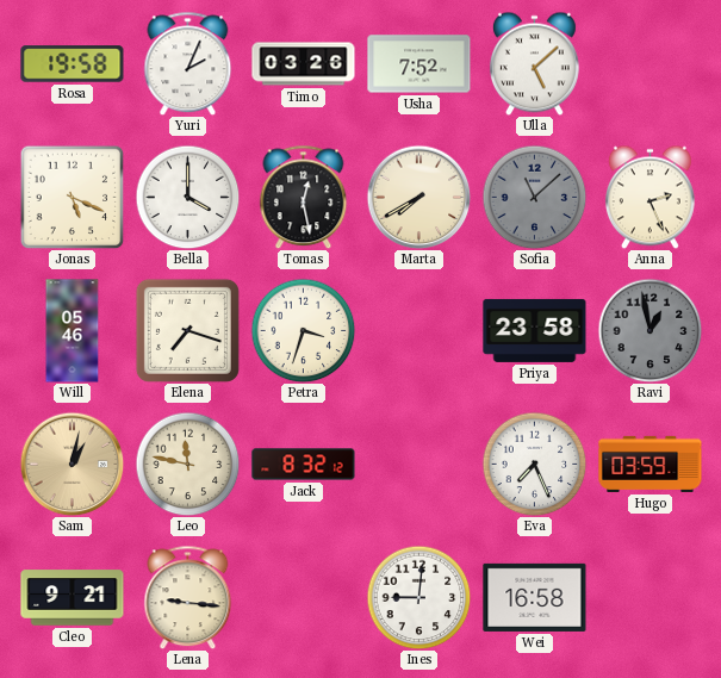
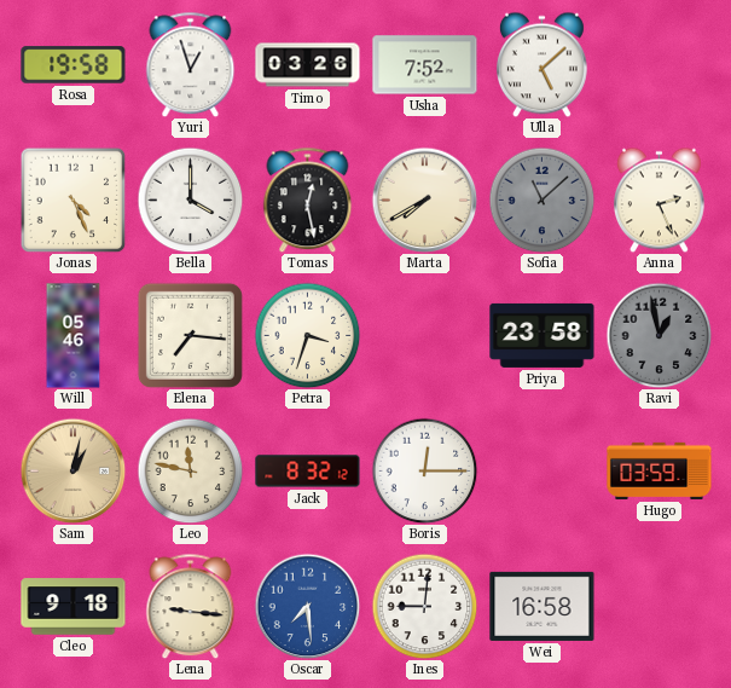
Yuri: 2:04 -> 12:57
Jonas: 5:19 -> 4:26
Elena: 7:18 -> 7:16
Boris: none -> 12:15
Eva: 7:26 -> none
Cleo: 9:21 -> 9:18
Oscar: none -> 7:29
